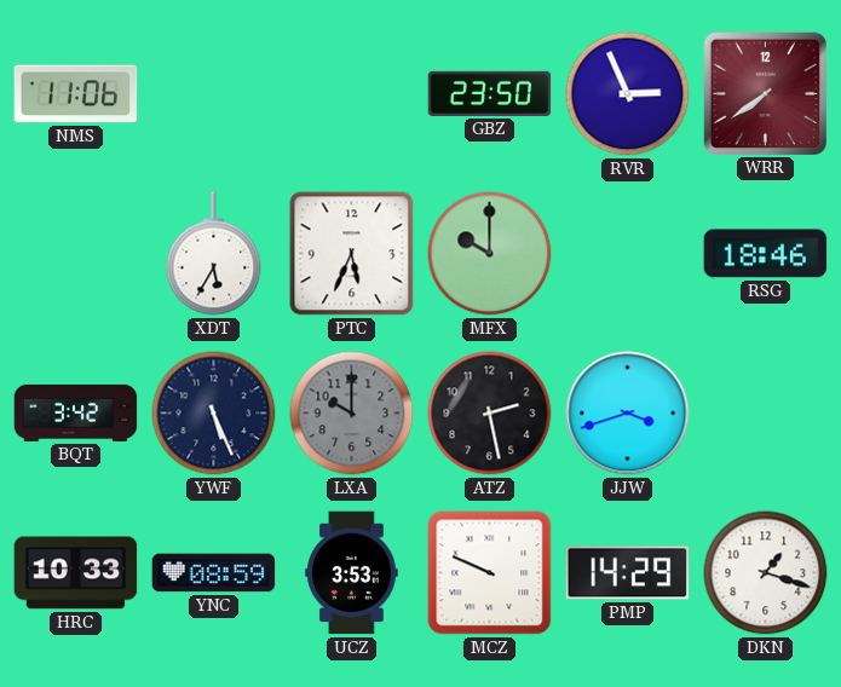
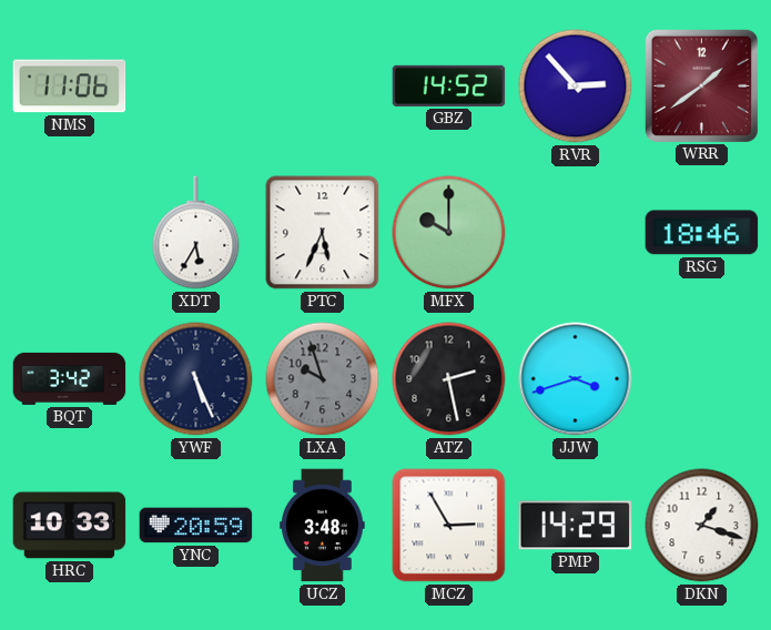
GBZ: 23:50 -> 14:52
RVR: 2:56 -> 2:53
WRR: 7:39 -> 1:39
LXA: 10:00 -> 9:57
YNC: 08:59 -> 20:59
UCZ: 3:53 -> 3:48
MCZ: 9:49 -> 2:55
